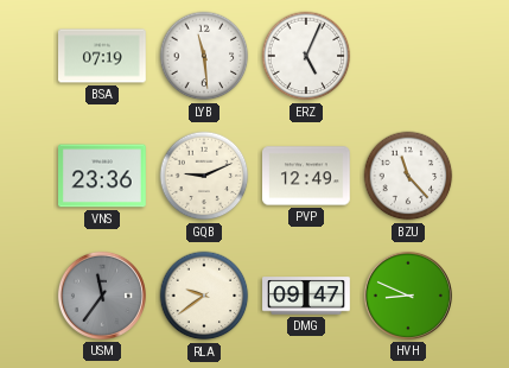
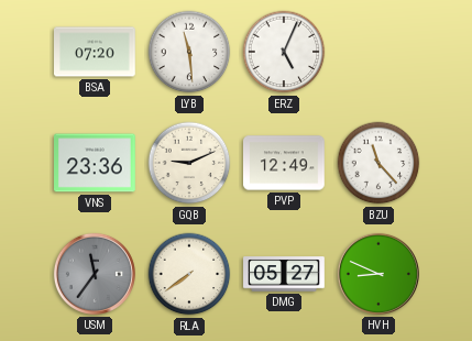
BSA: 07:19 -> 07:20
RLA: 9:39 -> 7:39
DMG: 09:47 -> 05:27
